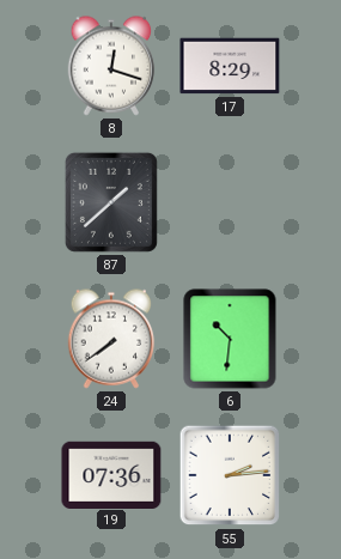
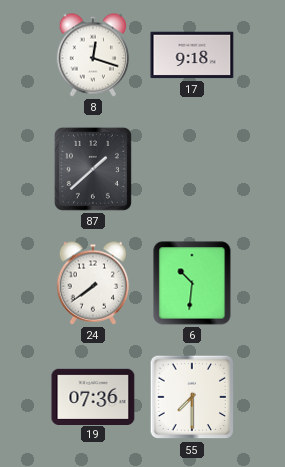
17: 8:29 -> 9:18
55: 2:14 -> 7:30
